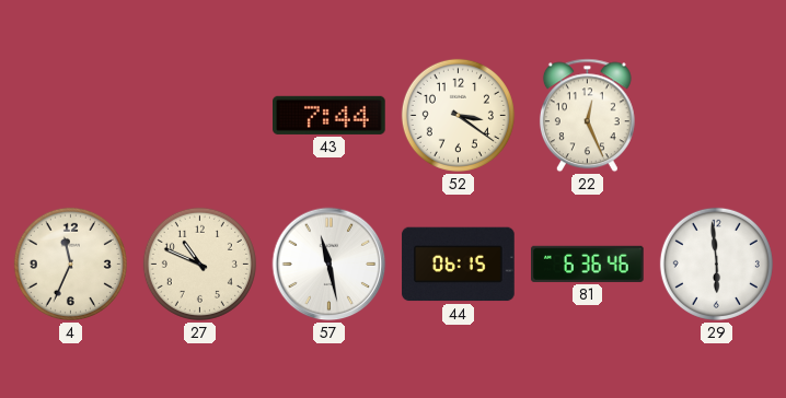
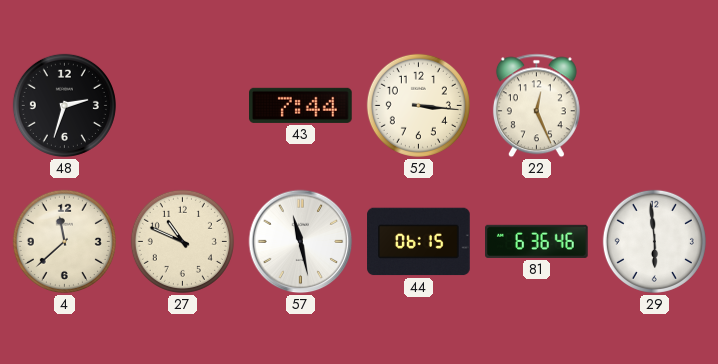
48: none -> 2:33
52: 3:21 -> 3:16
4: 11:34 -> 11:38
